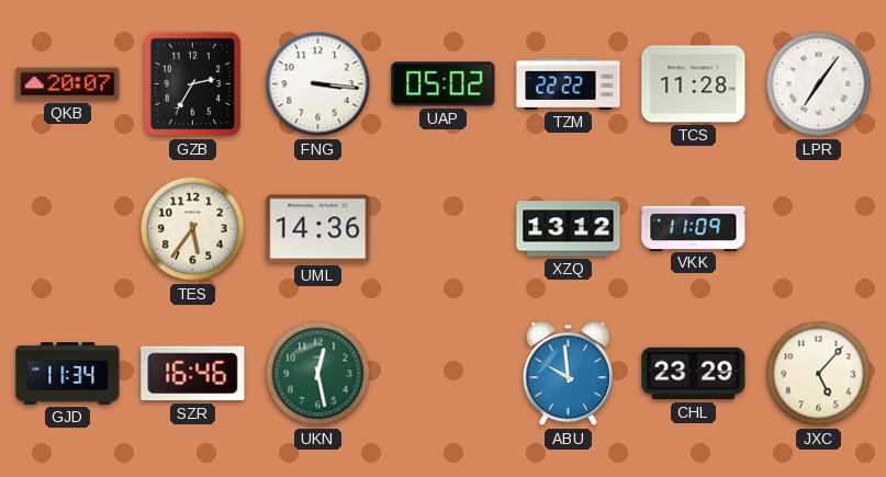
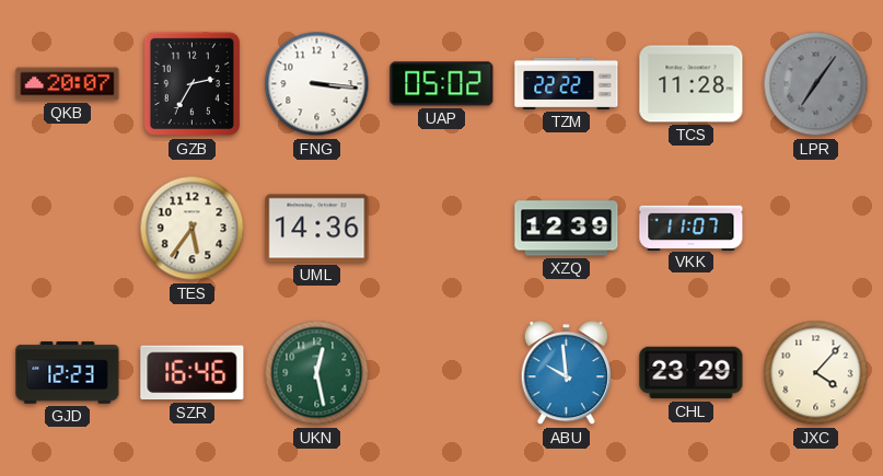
LPR dial: white -> grey
XZQ: 13:12 -> 12:39
VKK: 11:09 -> 11:07
GJD: 11:34 -> 12:23
JXC: 5:07 -> 4:07
